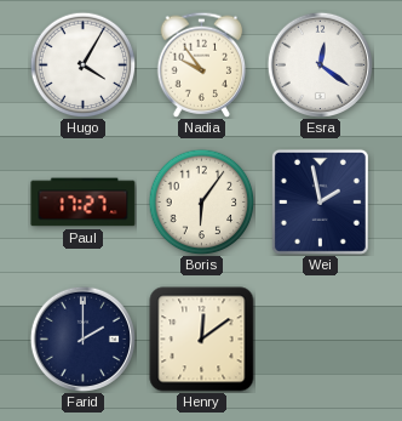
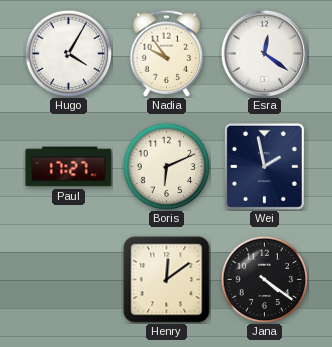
Boris: 6:06 -> 6:11
Farid: 2:00 -> none
Jana: none -> 4:21
